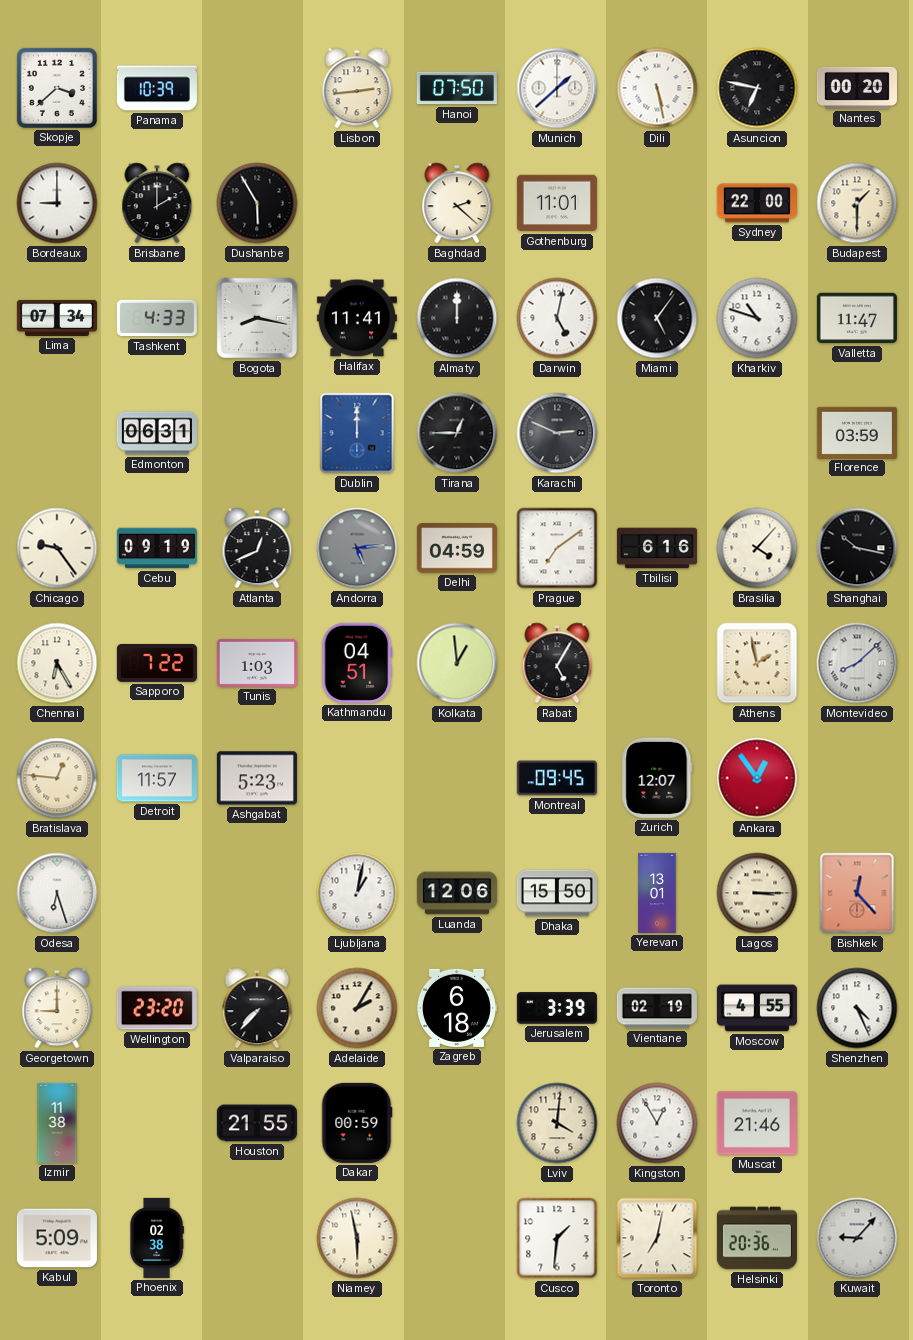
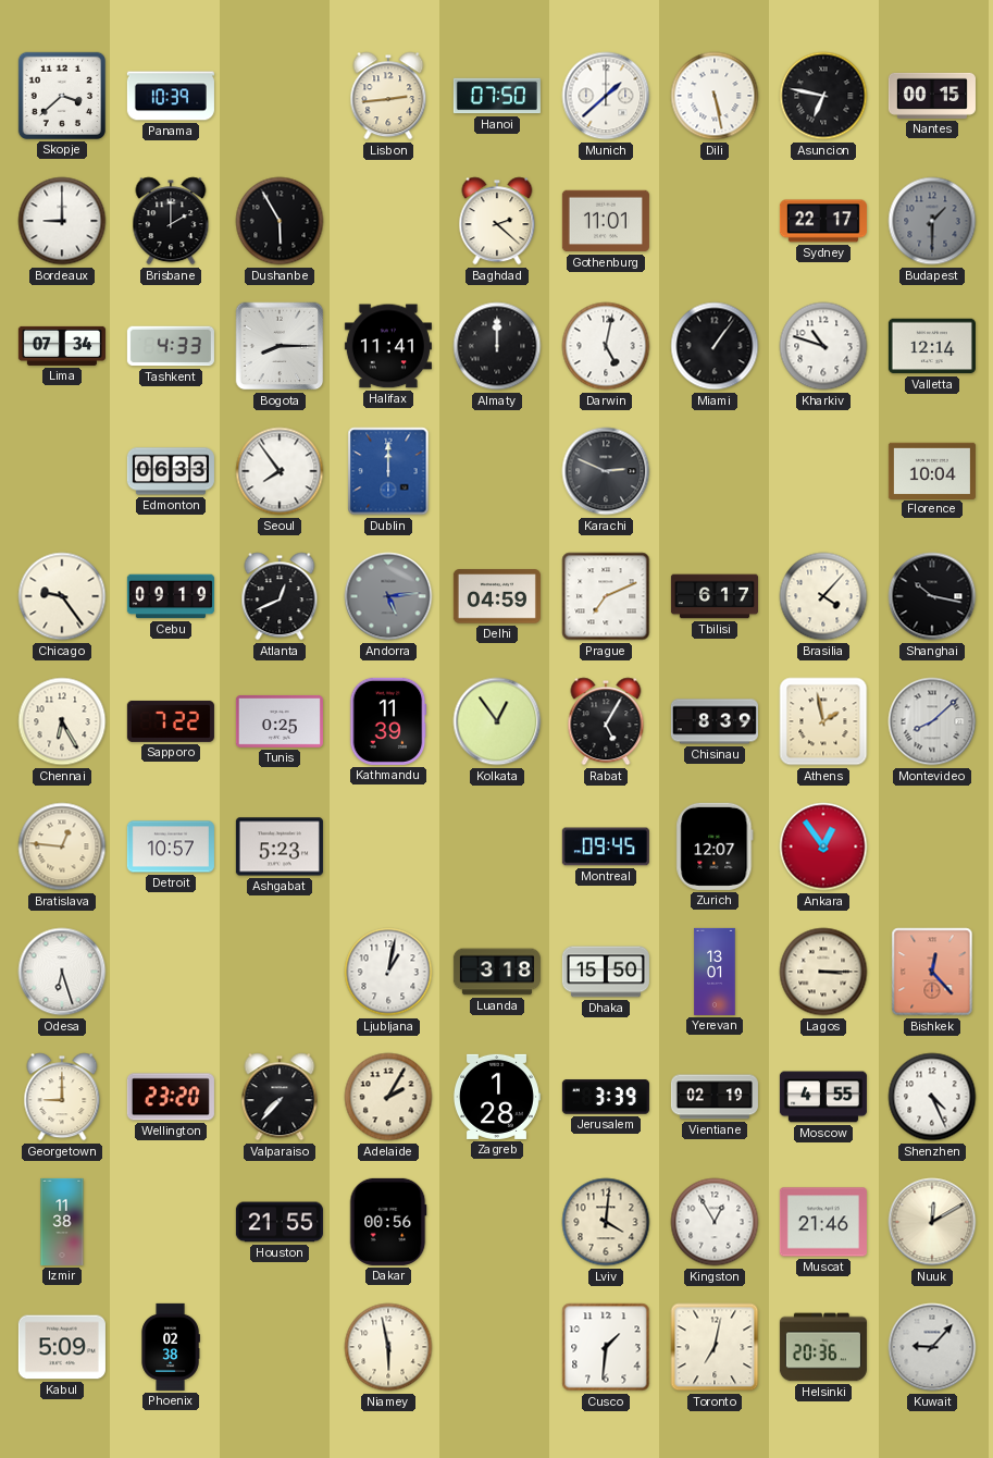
Nantes: 00:20 -> 00:15
Sydney: 22:00 -> 22:17
Budapest dial: cream -> grey
Bogota: 8:17 -> 8:15
Miami: 5:06 -> 1:06
Valletta: 11:47 -> 12:14
Edmonton: 06:31 -> 06:33
Seoul: none -> 7:54
Tirana: 12:45 -> none
Florence: 03:59 -> 10:04
Prague: 7:09 -> 7:11
Tbilisi: 6:16 -> 6:17
Tunis: 1:03 -> 0:25
Kathmandu: 04:51 -> 11:39
Kolkata: 12:59 -> 12:54
Chisinau: none -> 8:39
Detroit: 11:57 -> 10:57
Luanda: 12:06 -> 3:18
Zagreb: 6:18 -> 1:28
Dakar: 00:59 -> 00:56
Nuuk: none -> 12:10
